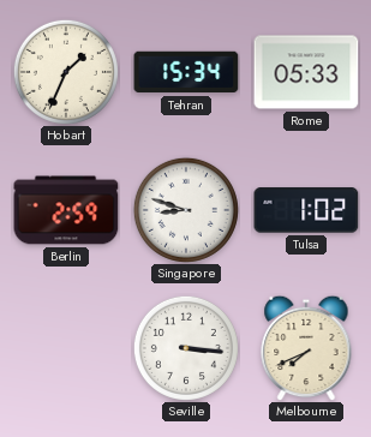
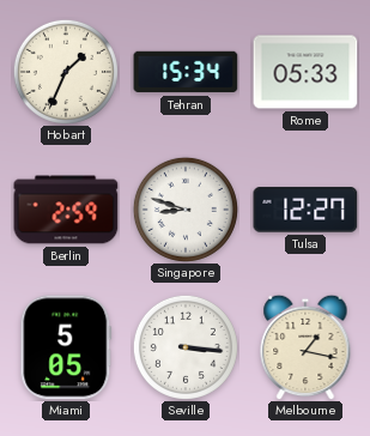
Tulsa: 1:02 -> 12:27
Miami: none -> 5:05
Melbourne: 7:41 -> 1:17
